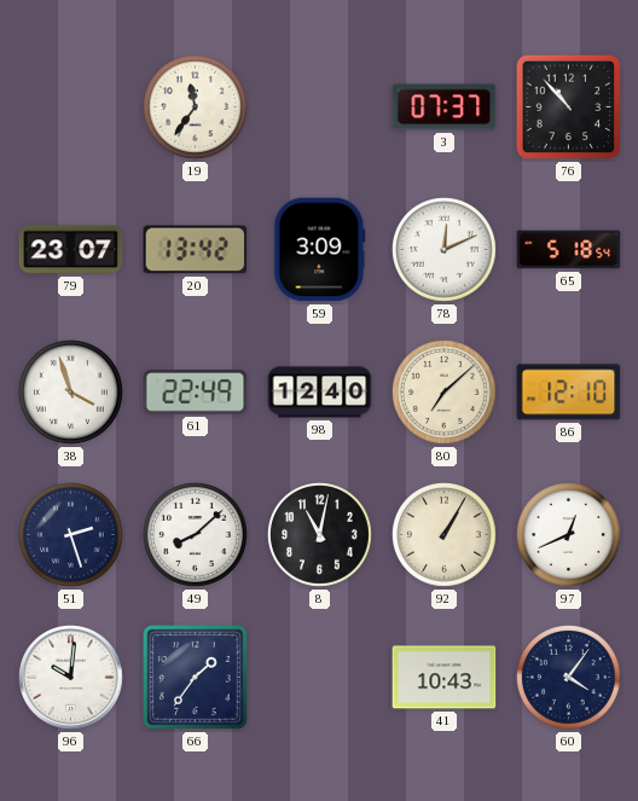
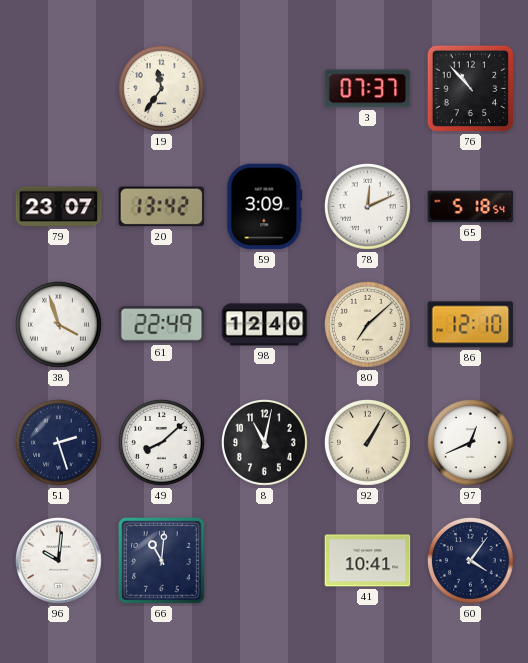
66: 1:36 -> 11:01
41: 10:43 -> 10:41
